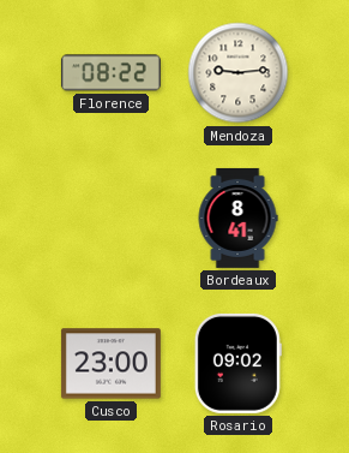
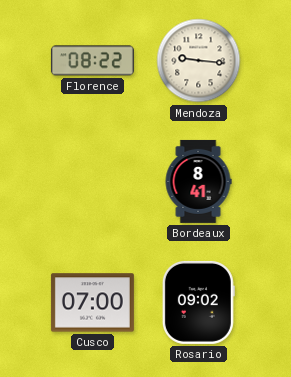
Mendoza: 9:14 -> 9:16
Cusco: 23:00 -> 07:00
